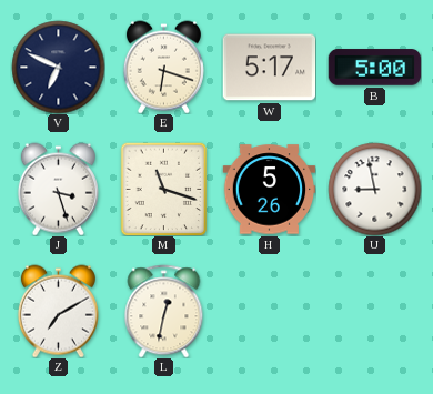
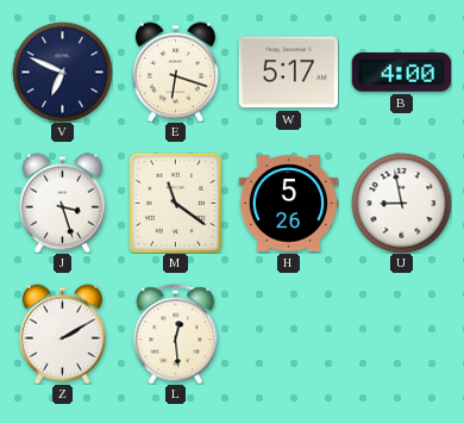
B: 5:00 -> 4:00
M: 11:18 -> 11:21
Z: 7:10 -> 2:10
L: 12:32 -> 12:29
